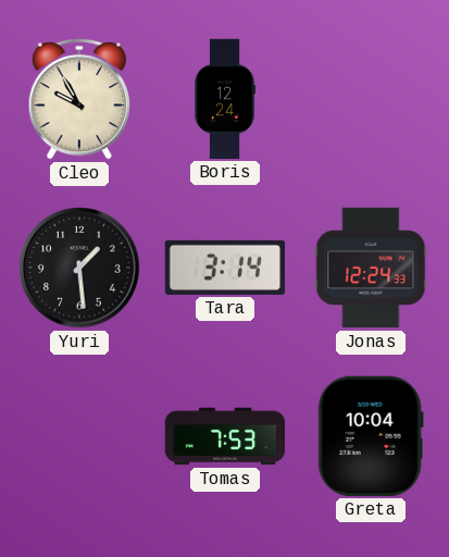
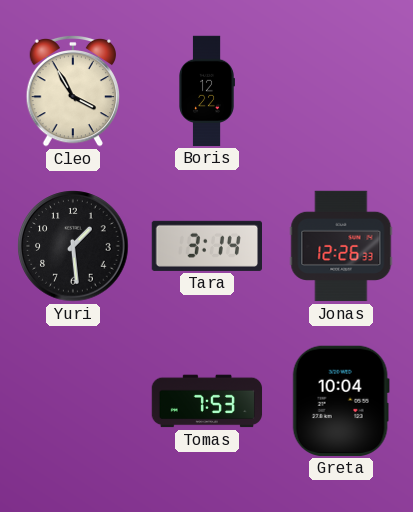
Cleo: 9:55 -> 3:55
Boris: 12:24 -> 12:22
Jonas: 12:24 -> 12:26
